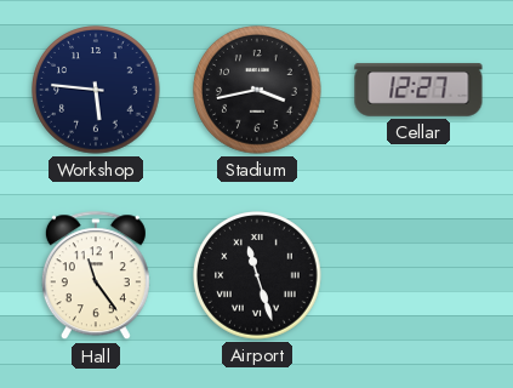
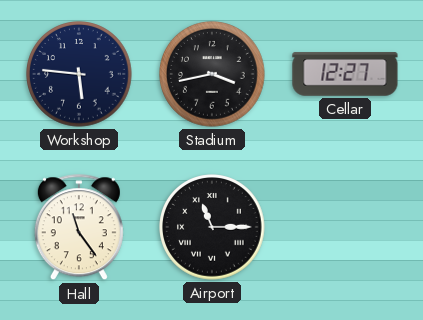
Airport: 11:27 -> 11:15
